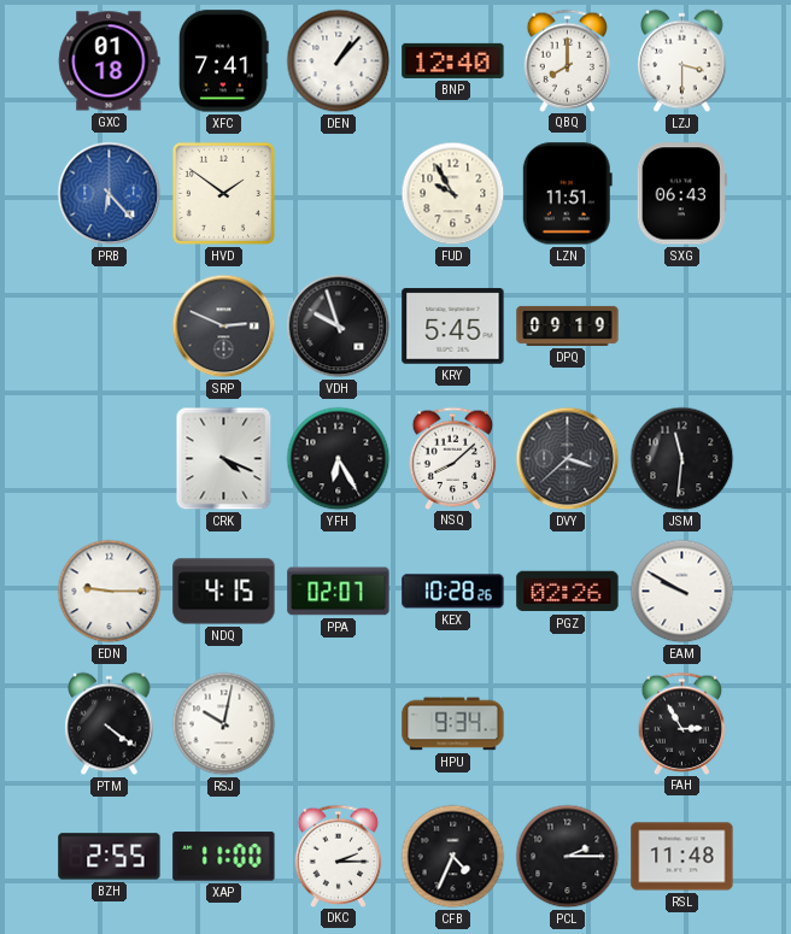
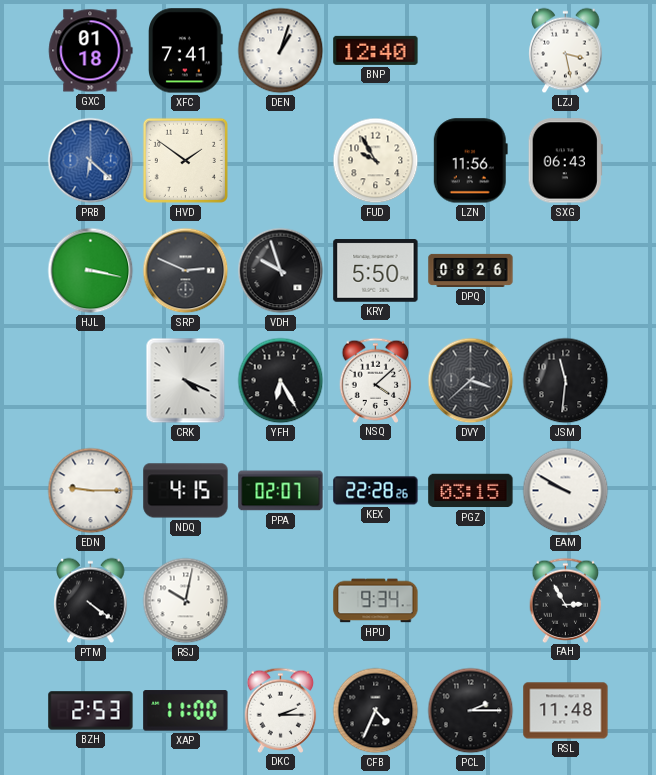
DEN: 1:07 -> 1:03
QBQ: 8:00 -> none
LZJ: 3:30 -> 3:28
PRB: 6:23 -> 6:22
LZN: 11:51 -> 11:56
HJL: none -> 3:17
KRY: 5:45 -> 5:50
DPQ: 09:19 -> 08:26
NSQ: 8:08 -> 4:08
KEX: 10:28 -> 22:28
PGZ: 02:26 -> 03:15
BZH: 2:55 -> 2:53
